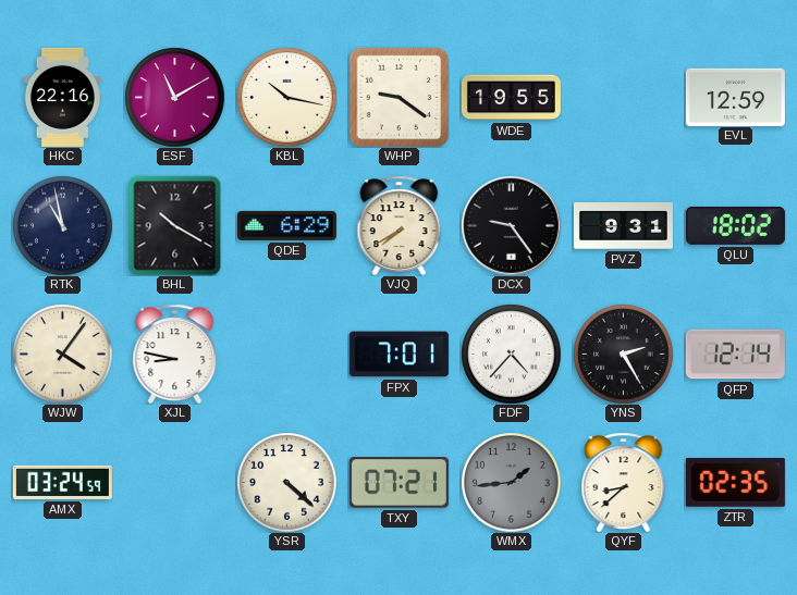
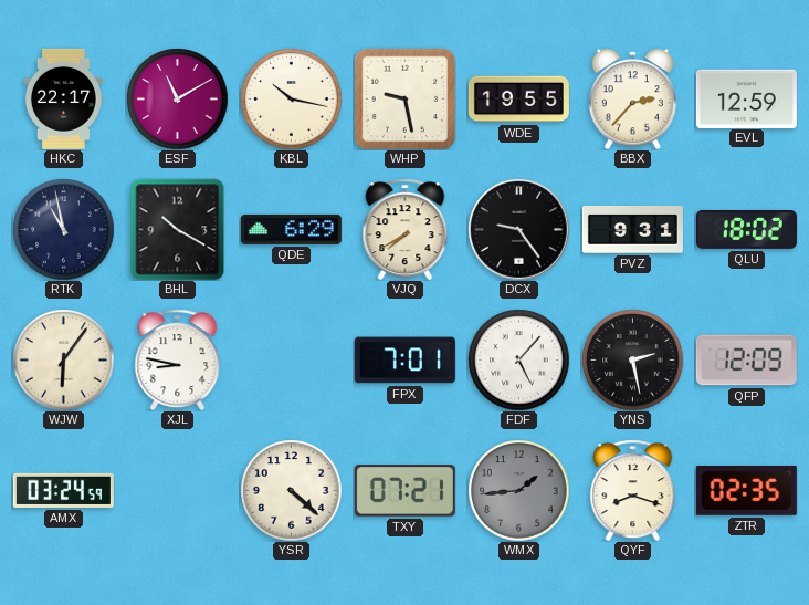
HKC: 22:16 -> 22:17
WHP: 9:21 -> 9:28
BBX: none -> 2:37
WJW: 4:06 -> 6:06
FDF: 4:37 -> 5:07
YNS: 2:25 -> 2:28
QFP: 12:14 -> 12:09
QYF: 8:38 -> 8:18
